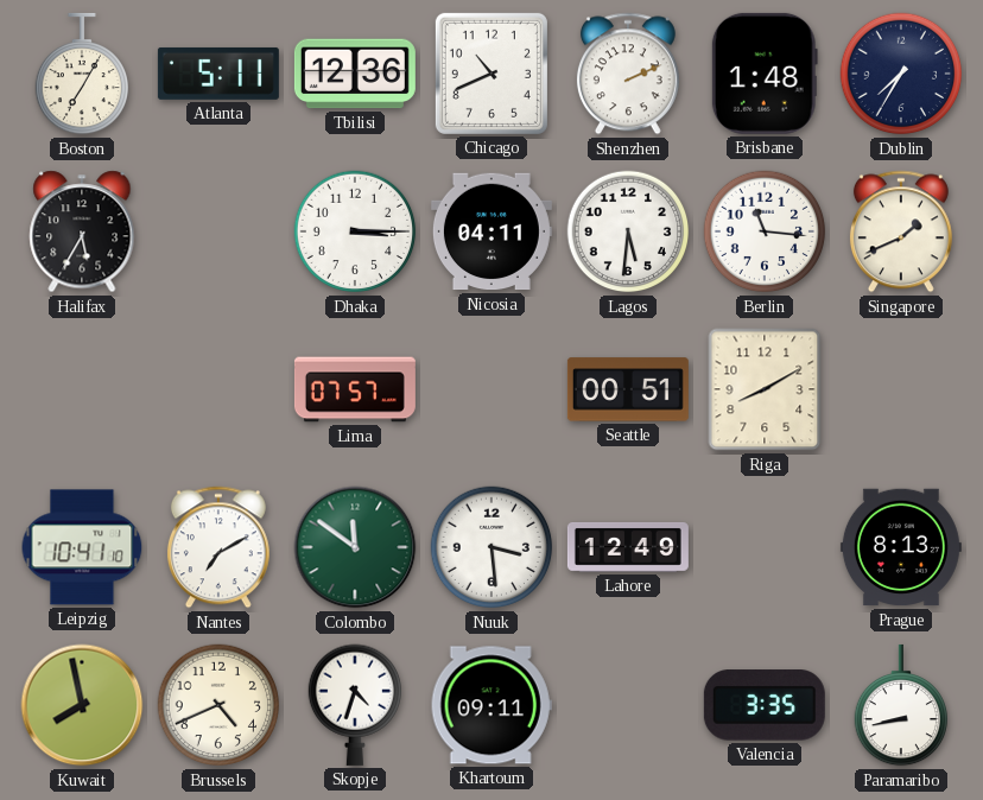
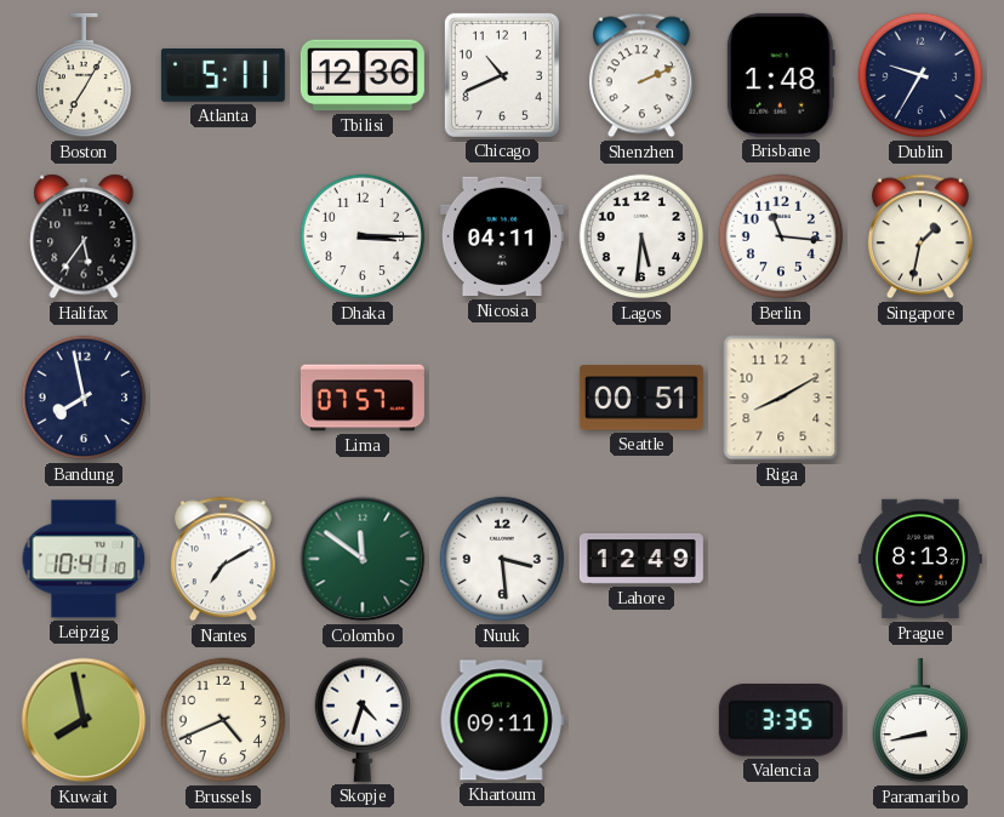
Dublin: 7:35 -> 9:35
Halifax: 5:35 -> 5:36
Singapore: 1:41 -> 1:32
Bandung: none -> 7:58
